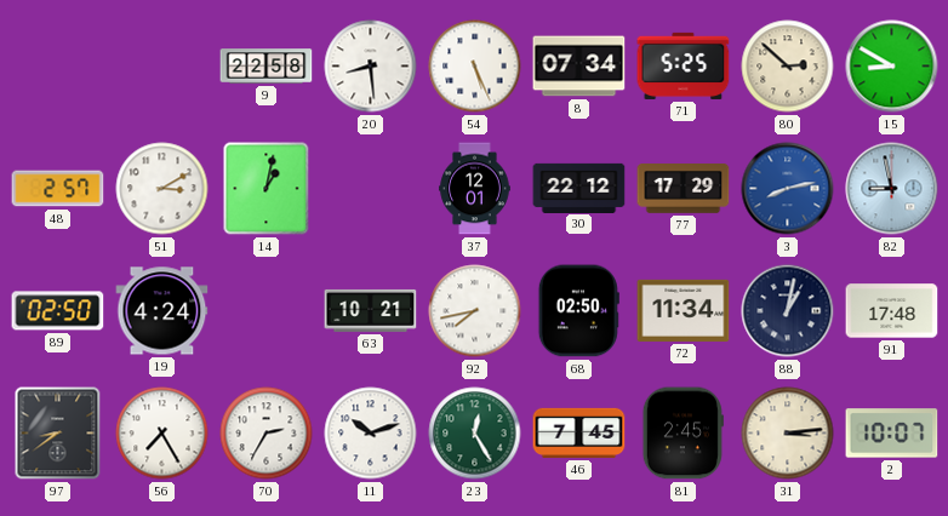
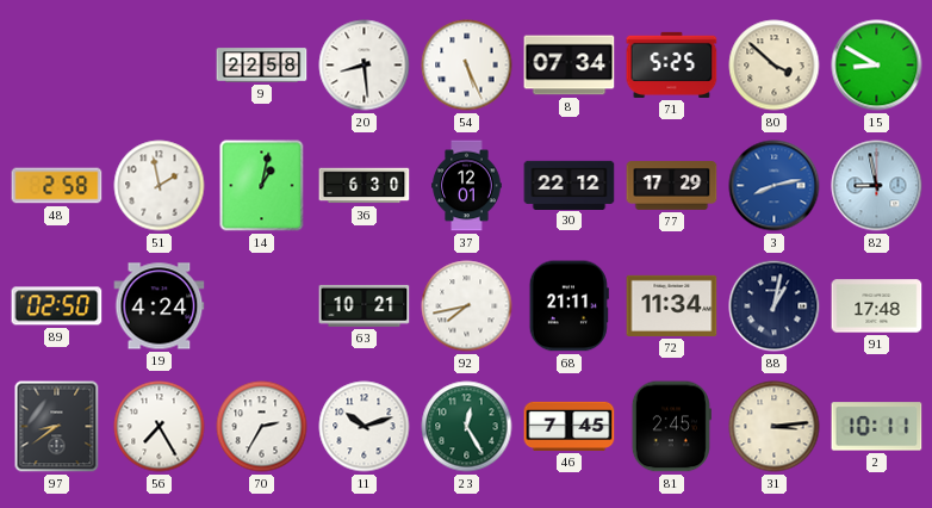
80: 2:52 -> 3:52
48: 2:57 -> 2:58
51: 3:10 -> 1:58
36: none -> 6:30
68: 02:50 -> 21:11
2: 10:07 -> 10:11
